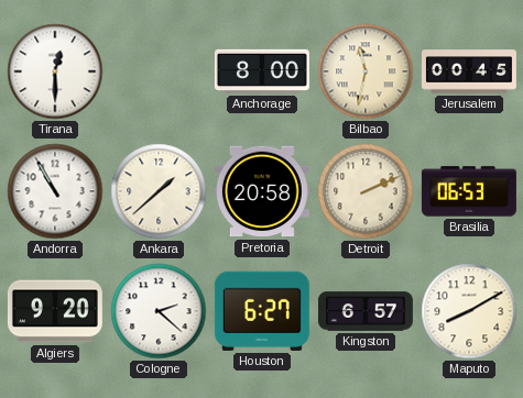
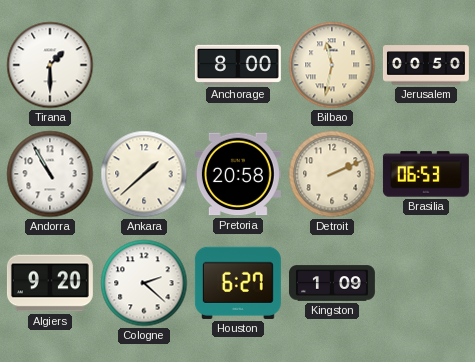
Tirana: 12:30 -> 1:30
Jerusalem: 00:45 -> 00:50
Kingston: 6:57 -> 1:09
Maputo: 8:10 -> none
